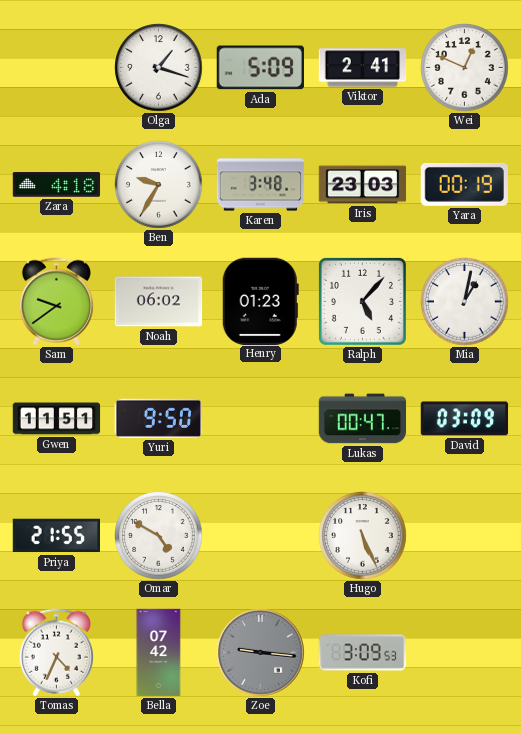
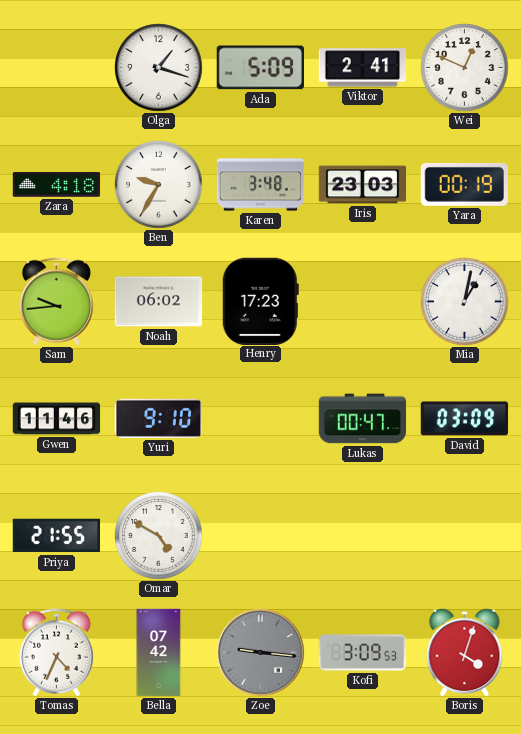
Sam: 9:39 -> 9:44
Henry: 01:23 -> 17:23
Ralph: 5:07 -> none
Gwen: 11:51 -> 11:46
Yuri: 9:50 -> 9:10
Hugo: 5:26 -> none
Boris: none -> 4:03
